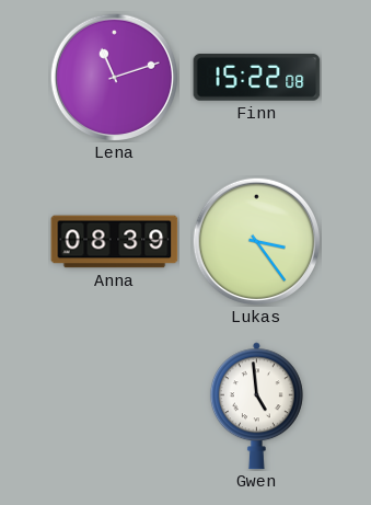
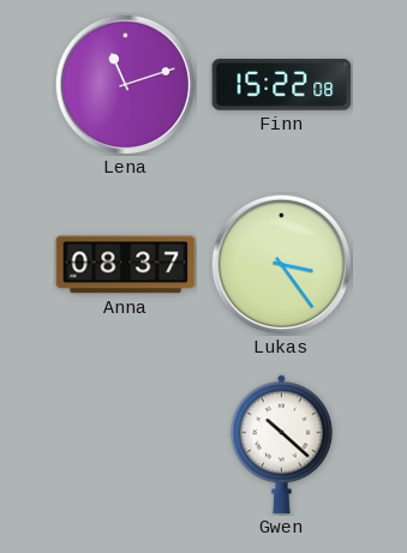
Anna: 08:39 -> 08:37
Gwen: 4:59 -> 10:22
